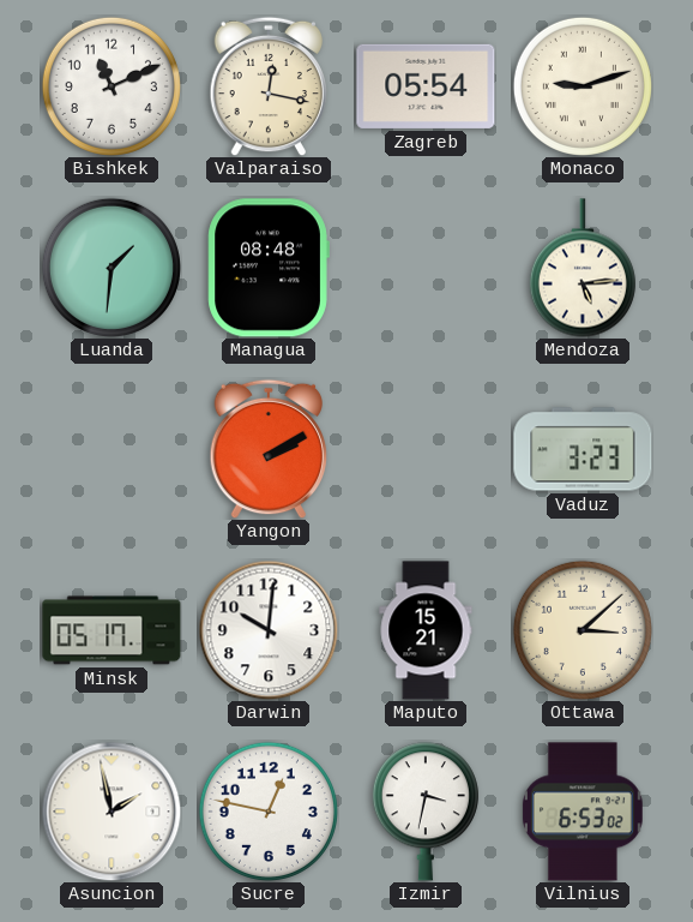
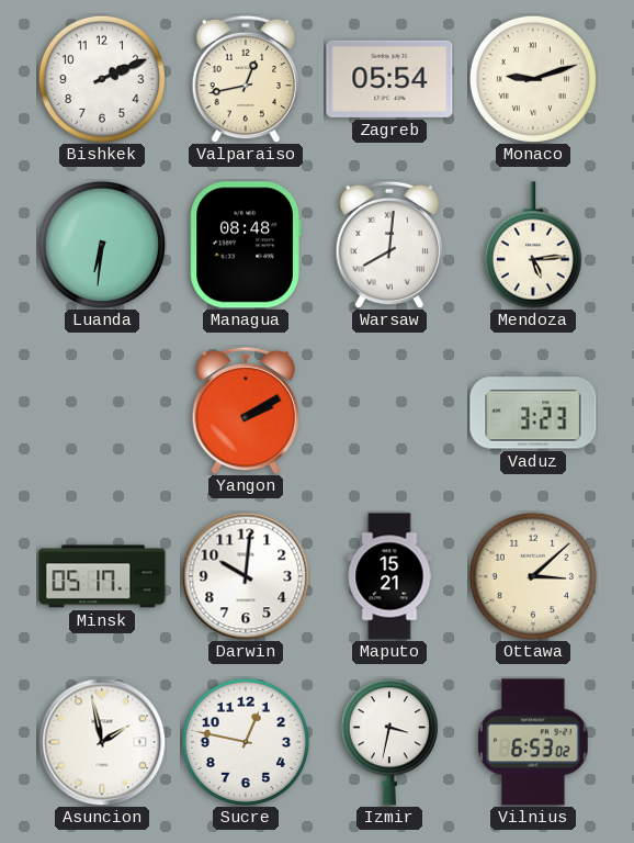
Bishkek: 11:11 -> 2:11
Valparaiso: 12:17 -> 12:43
Luanda: 1:31 -> 6:31
Warsaw: none -> 8:01
